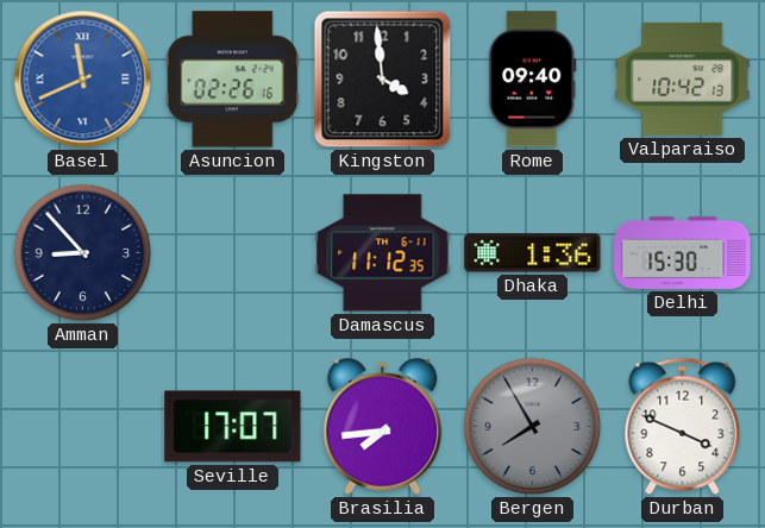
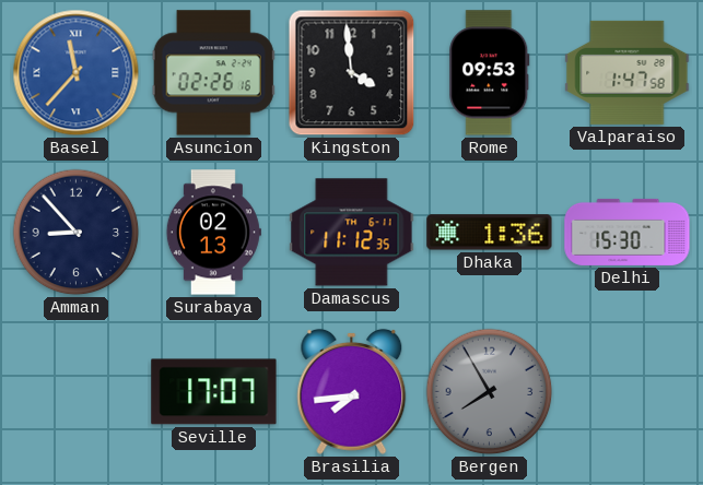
Basel: 11:41 -> 11:37
Rome: 09:40 -> 09:53
Valparaiso: 10:42 -> 1:47
Surabaya: none -> 02:13
Durban: 3:49 -> none
